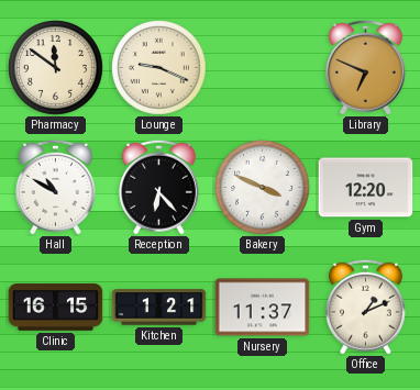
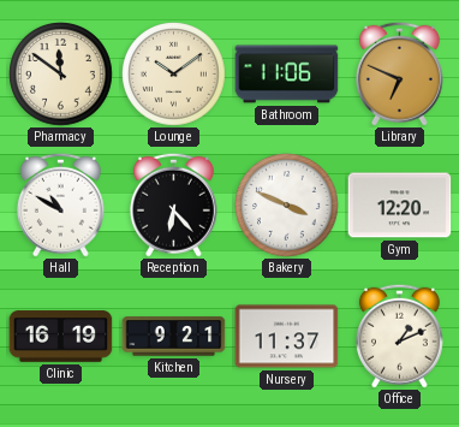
Lounge: 9:19 -> 10:09
Bathroom: none -> 11:06
Clinic: 16:15 -> 16:19
Kitchen: 1:21 -> 9:21
